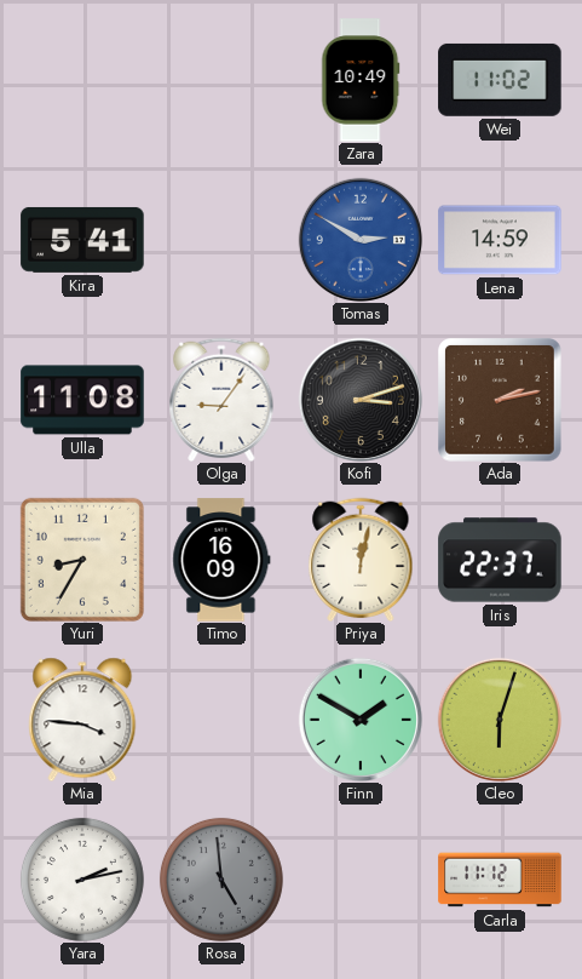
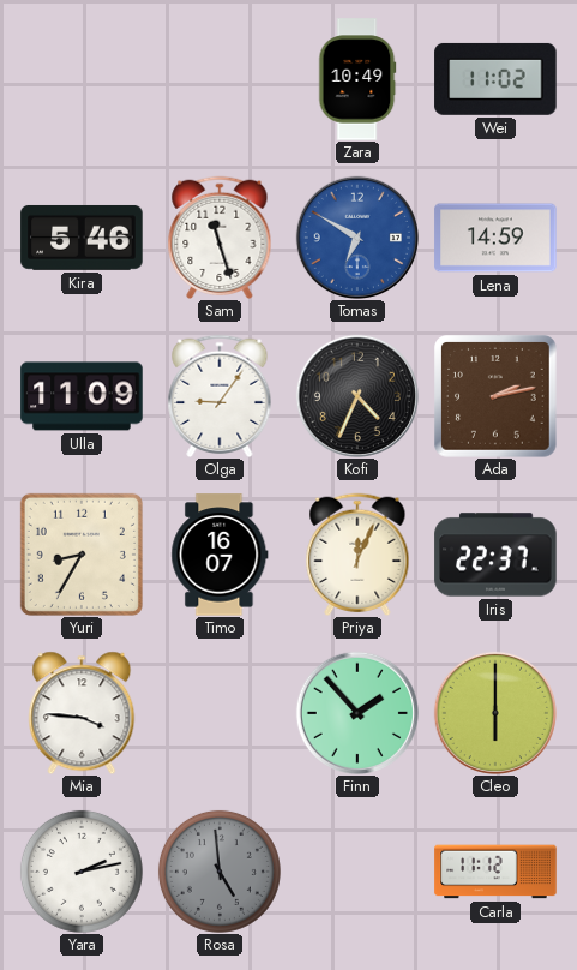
Kira: 5:41 -> 5:46
Sam: none -> 11:27
Tomas: 2:50 -> 6:50
Ulla: 11:08 -> 11:09
Kofi: 3:12 -> 4:34
Timo: 16:09 -> 16:07
Priya: 12:02 -> 12:04
Finn: 1:50 -> 1:53
Cleo: 6:03 -> 6:00
